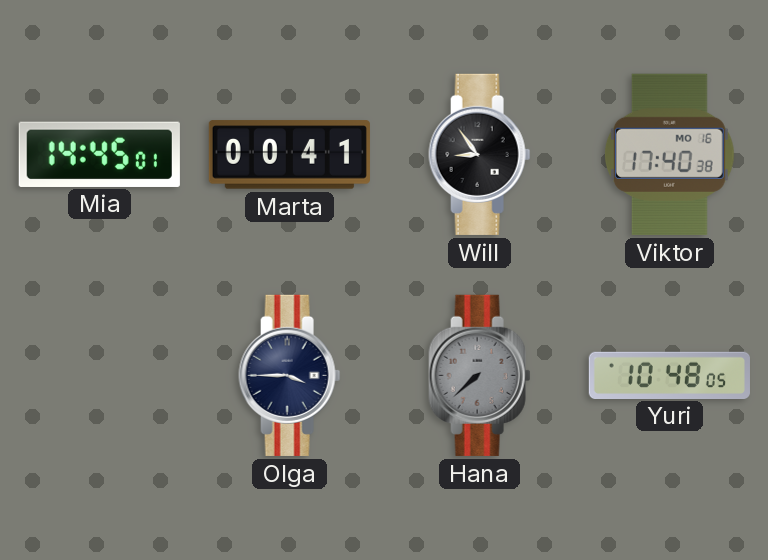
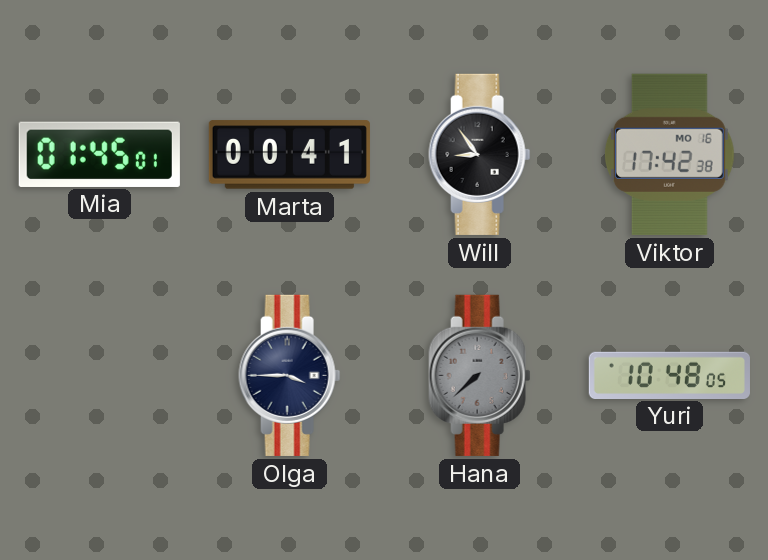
Mia: 14:45 -> 01:45
Viktor: 17:40 -> 17:42
